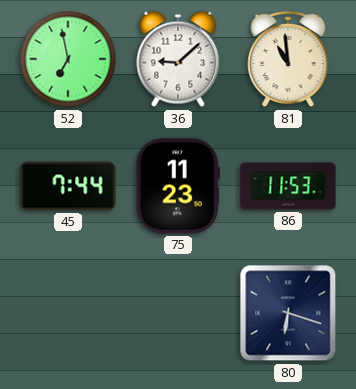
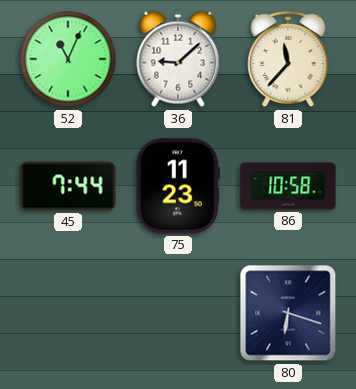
52: 6:58 -> 11:04
81: 10:59 -> 11:37
86: 11:53 -> 10:58
